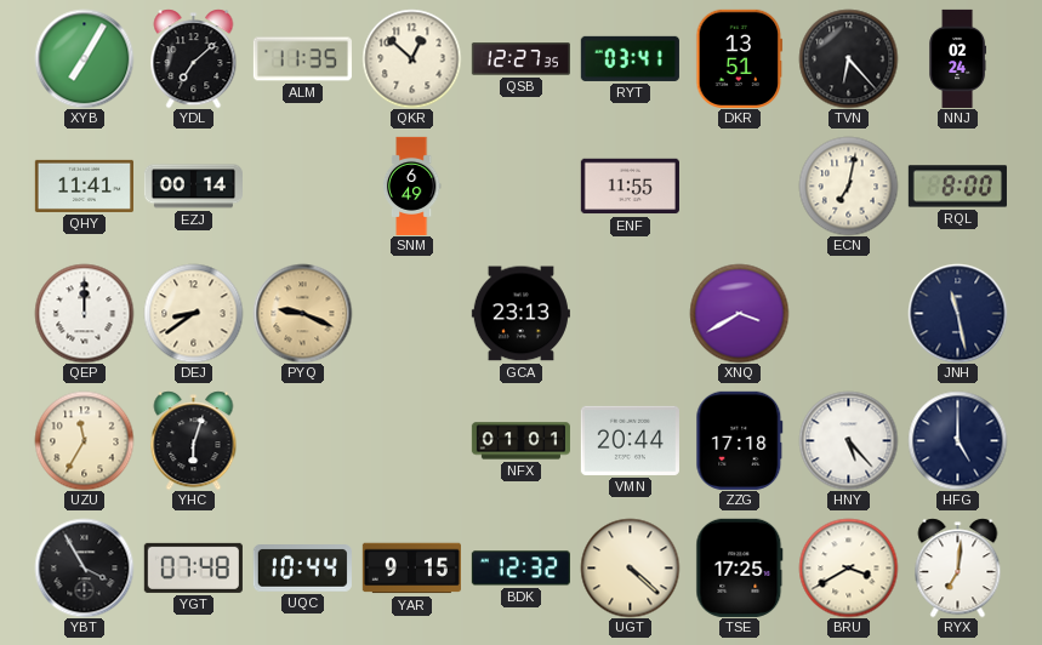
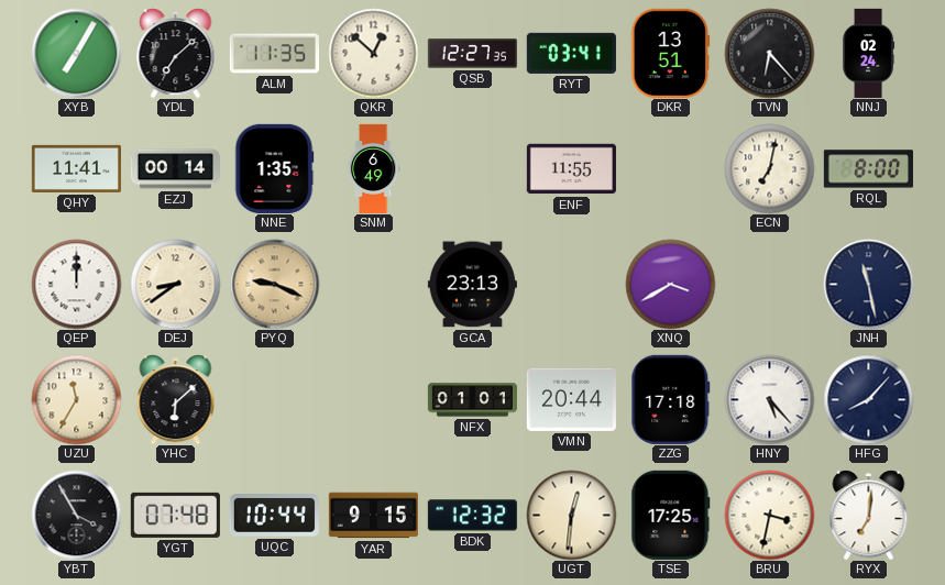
NNE: none -> 1:35
YHC: 6:03 -> 6:08
HFG: 5:00 -> 8:07
UGT: 4:22 -> 12:31
BRU: 3:40 -> 3:32
